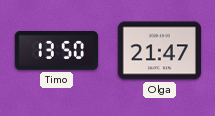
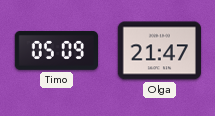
Timo: 13:50 -> 05:09
